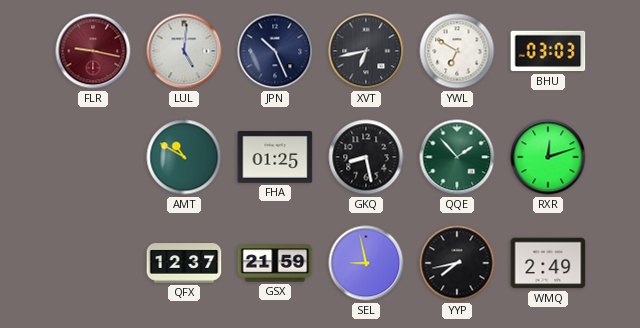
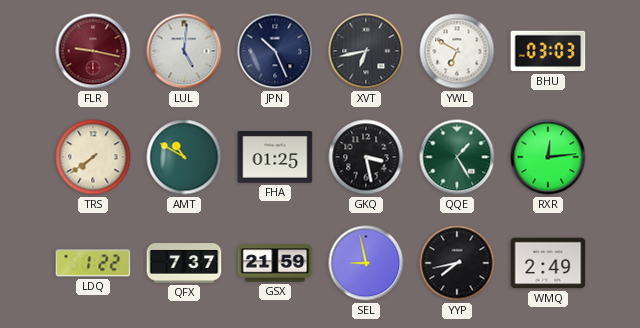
TRS: none -> 7:39
GKQ: 8:28 -> 3:28
QQE: 1:53 -> 1:25
RXR: 12:12 -> 12:14
LDQ: none -> 1:22
QFX: 12:37 -> 7:37
